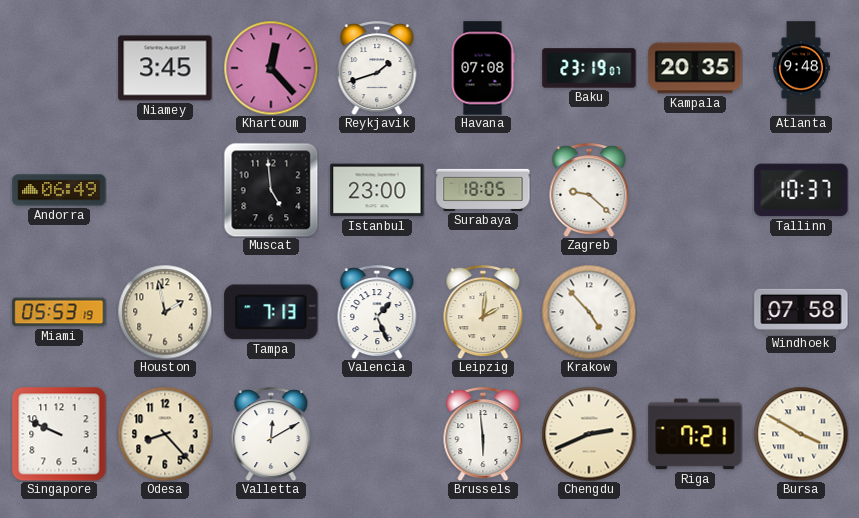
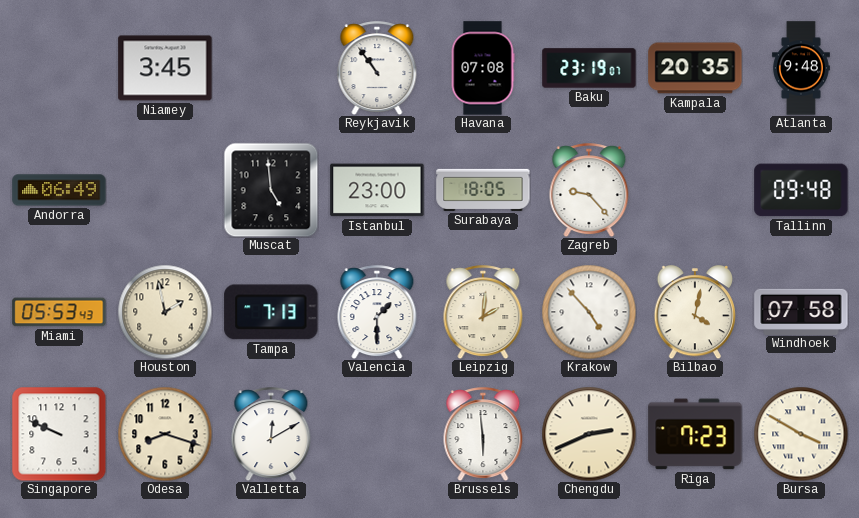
Khartoum: 12:23 -> none
Reykjavik: 1:42 -> 10:54
Zagreb: 9:22 -> 9:23
Tallinn: 10:37 -> 09:48
Miami: 05:53:19 -> 05:53:43
Valencia: 1:26 -> 1:30
Bilbao: none -> 4:02
Odesa: 8:23 -> 8:18
Riga: 7:21 -> 7:23
